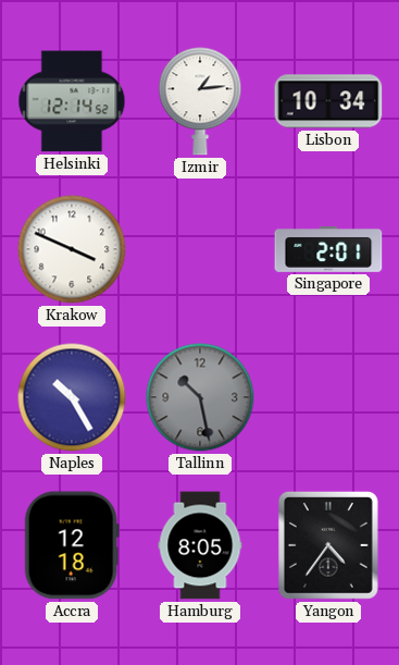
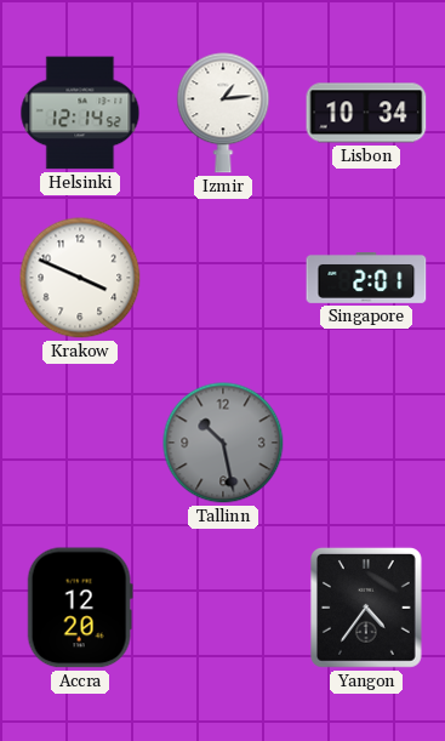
Naples: 10:25 -> none
Accra: 12:18 -> 12:20
Hamburg: 8:05 -> none
